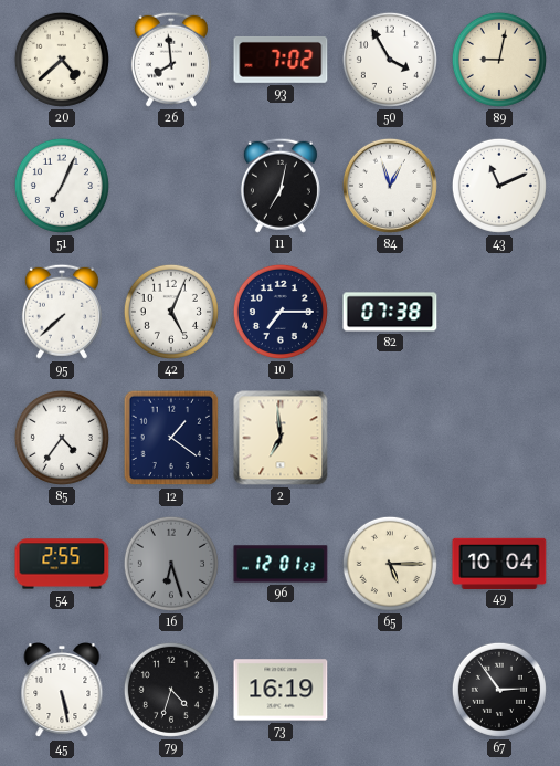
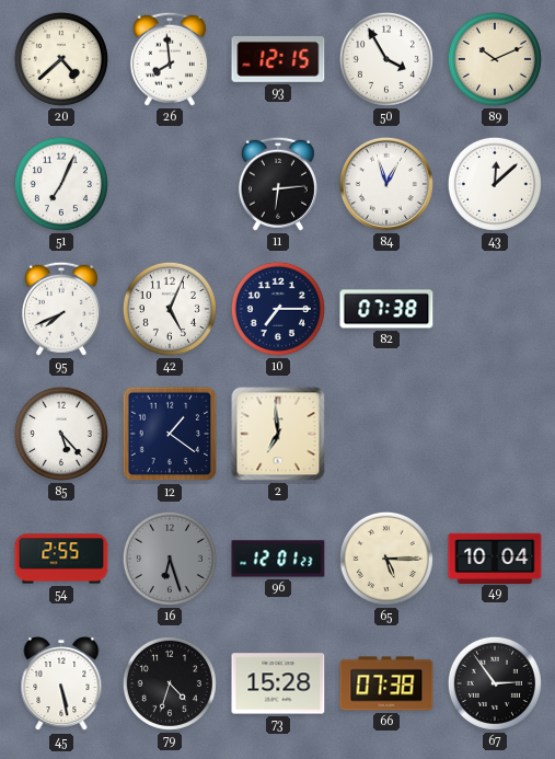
93: 7:02 -> 12:15
89: 9:02 -> 10:11
11: 7:02 -> 6:14
43: 11:11 -> 12:08
95: 7:38 -> 7:41
85: 4:36 -> 5:23
73: 16:19 -> 15:28
66: none -> 07:38
